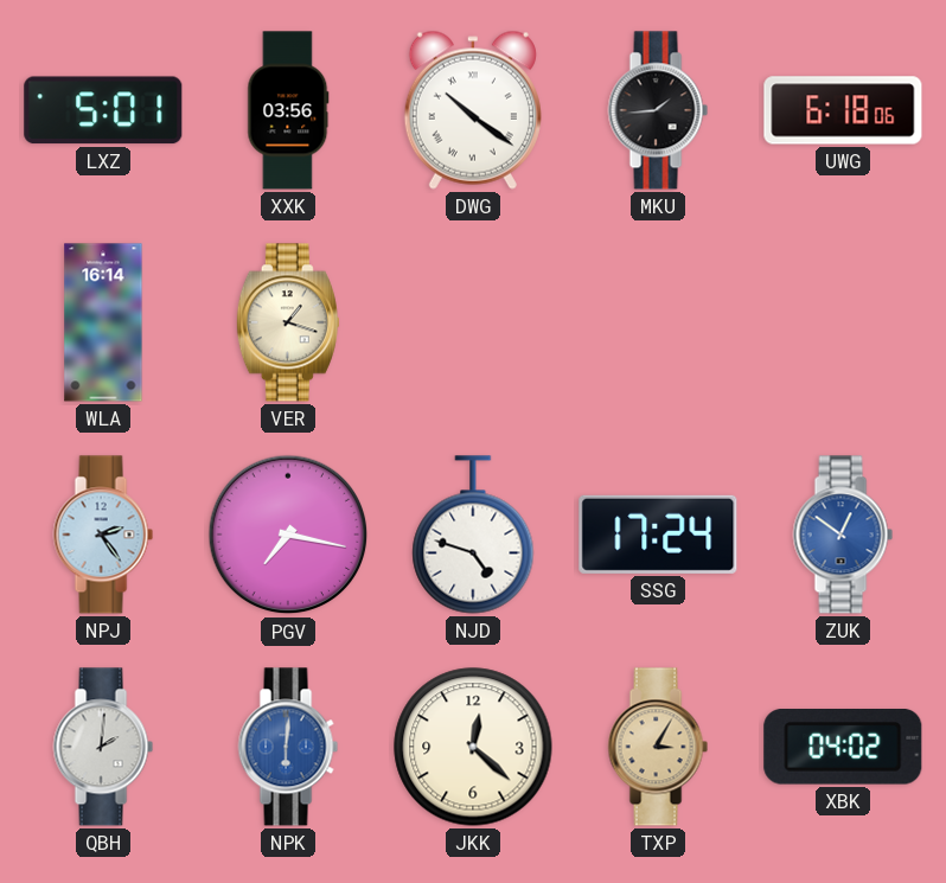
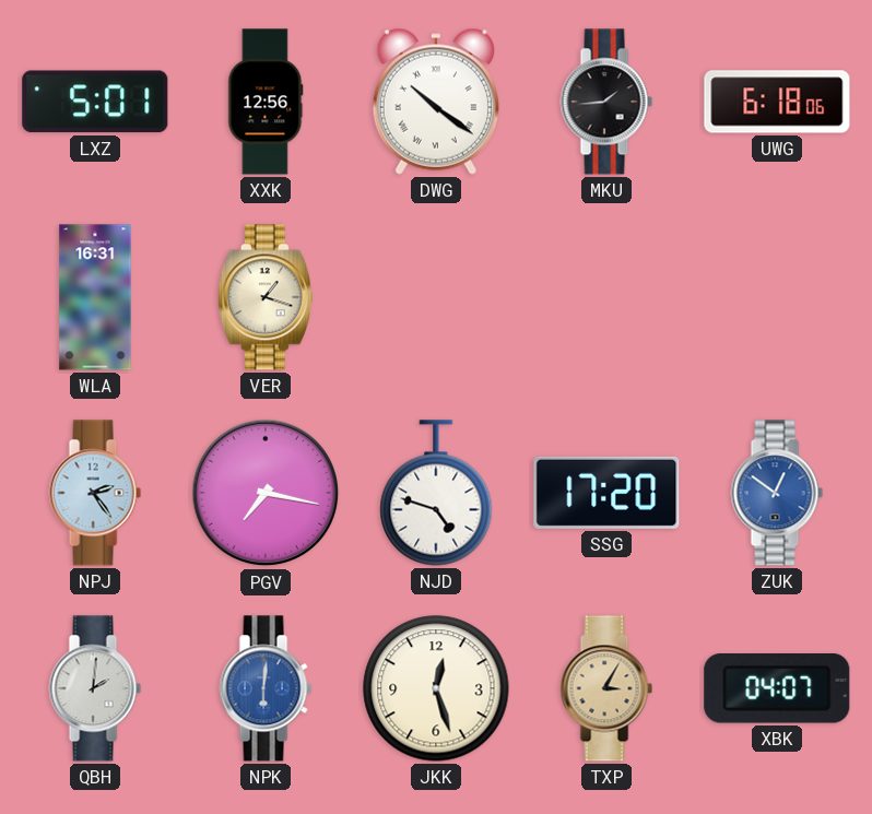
XXK: 03:56 -> 12:56
WLA: 16:14 -> 16:31
SSG: 17:24 -> 17:20
JKK: 12:22 -> 12:27
XBK: 04:02 -> 04:07
